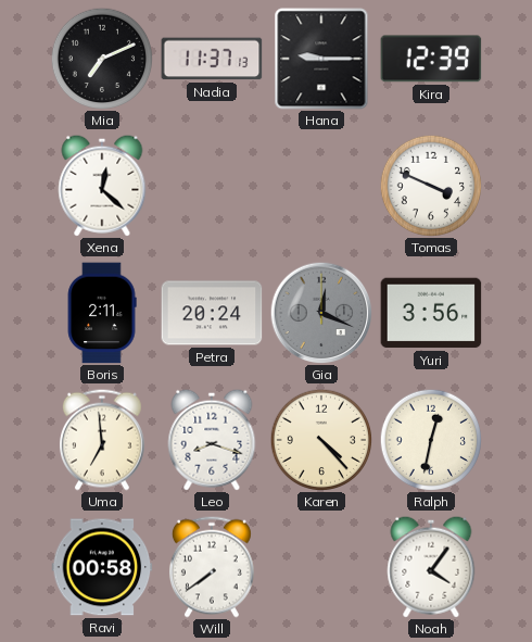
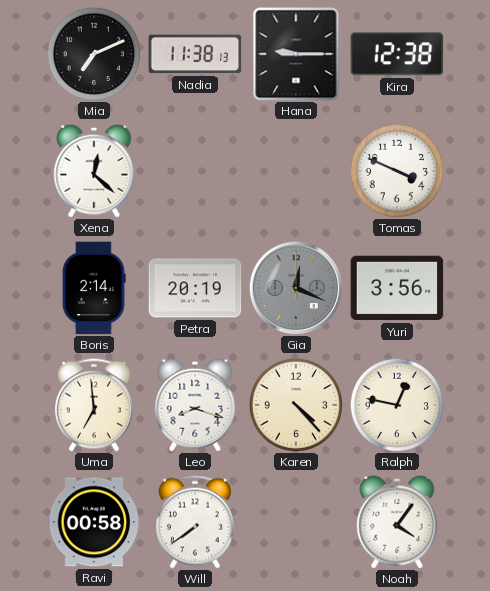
Nadia: 11:37 -> 11:38
Kira: 12:39 -> 12:38
Boris: 2:11 -> 2:14
Petra: 20:24 -> 20:19
Ralph: 12:32 -> 12:47
